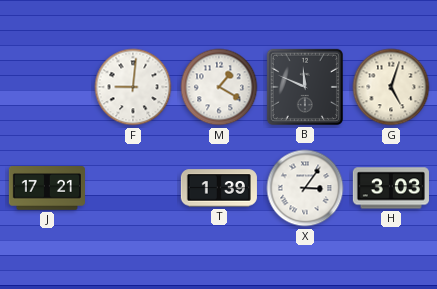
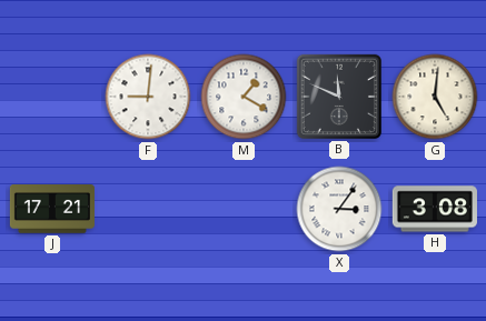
G: 5:03 -> 5:01
T: 1:39 -> none
H: 3:03 -> 3:08
